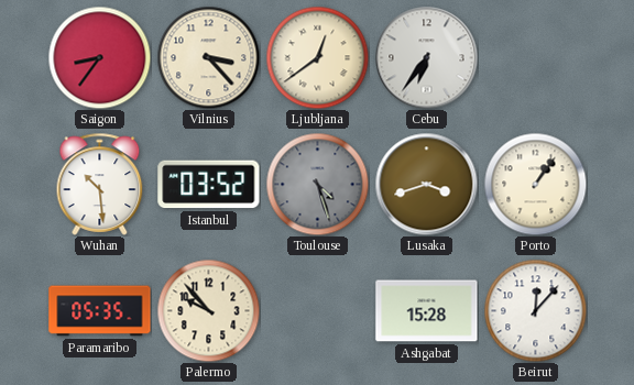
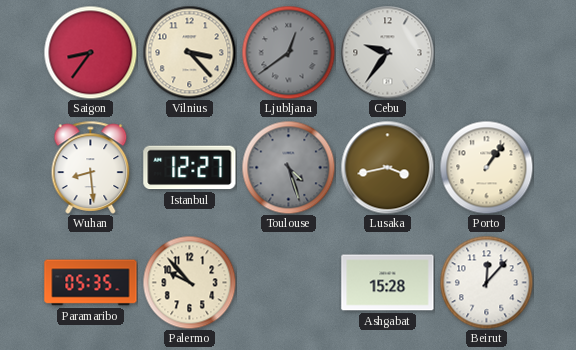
Ljubljana dial: cream -> grey
Cebu: 6:36 -> 9:36
Wuhan: 10:29 -> 8:29
Istanbul: 03:52 -> 12:27
Lusaka: 3:42 -> 3:43
